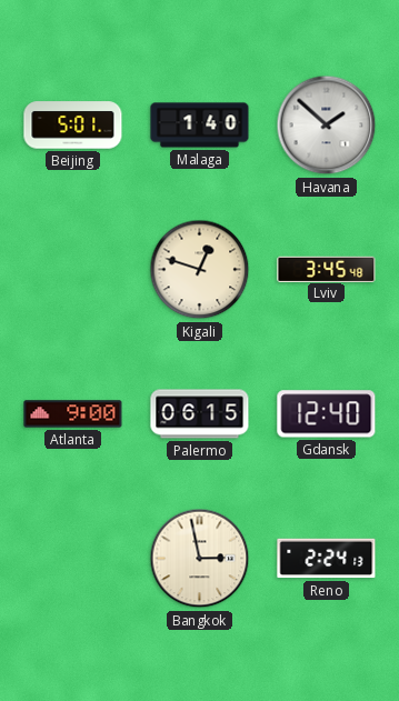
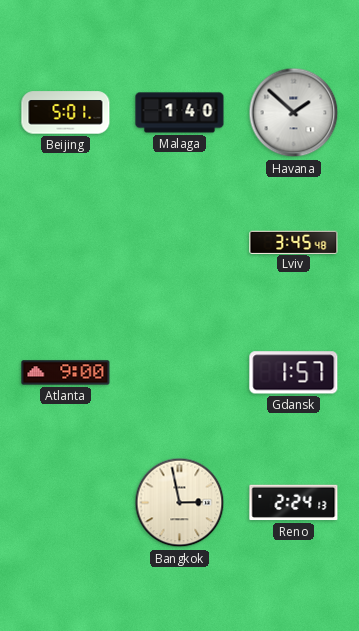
Kigali: 12:48 -> none
Palermo: 06:15 -> none
Gdansk: 12:40 -> 1:57
